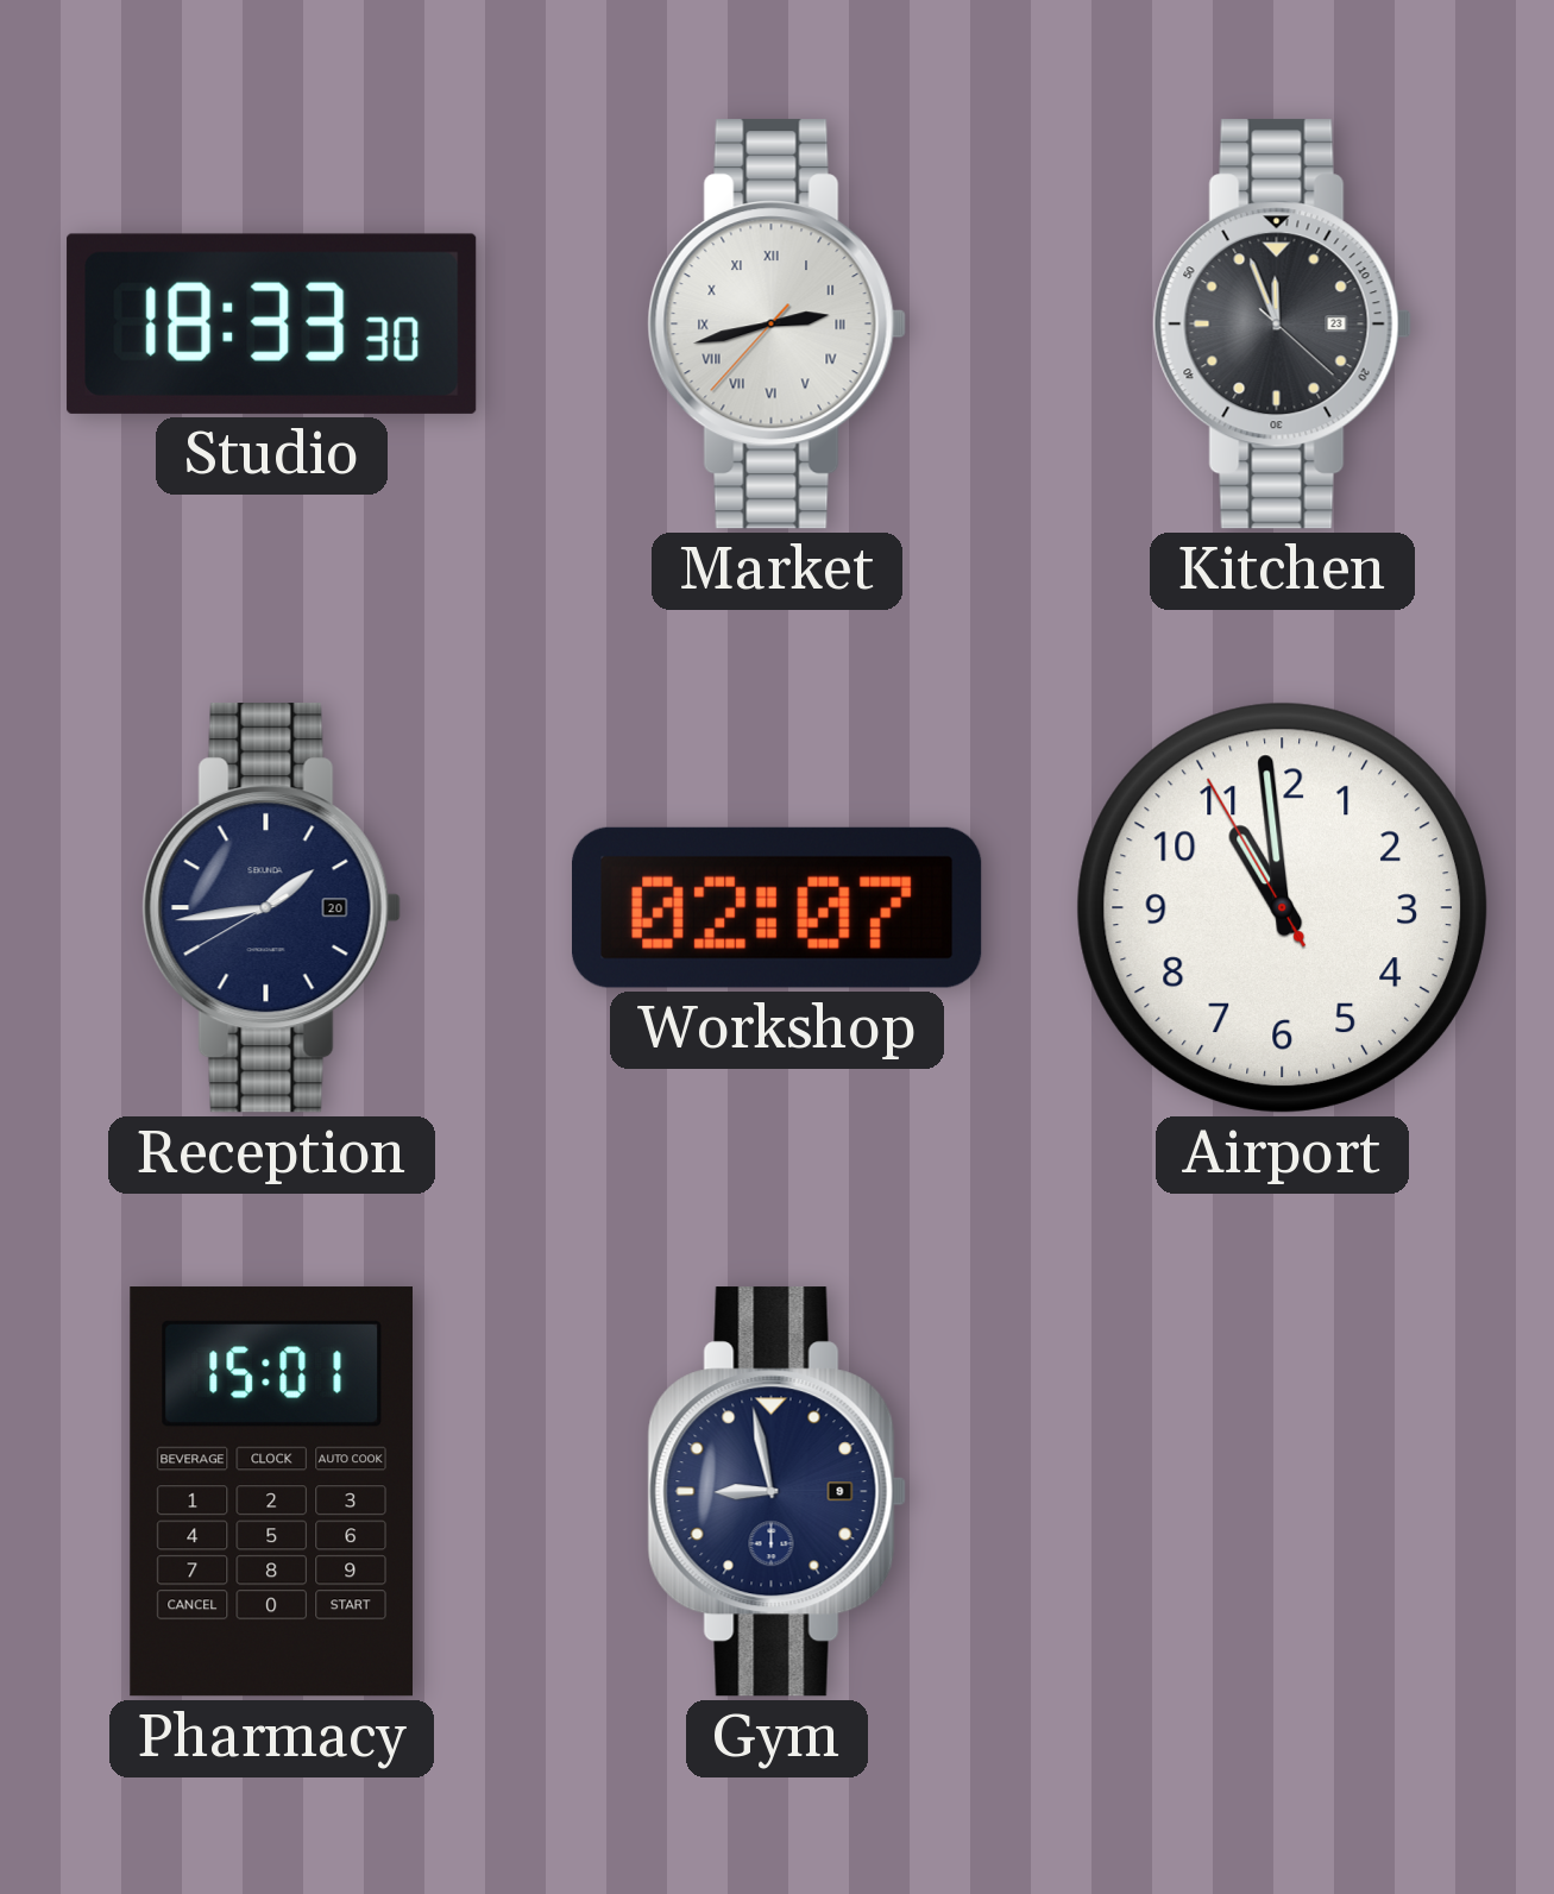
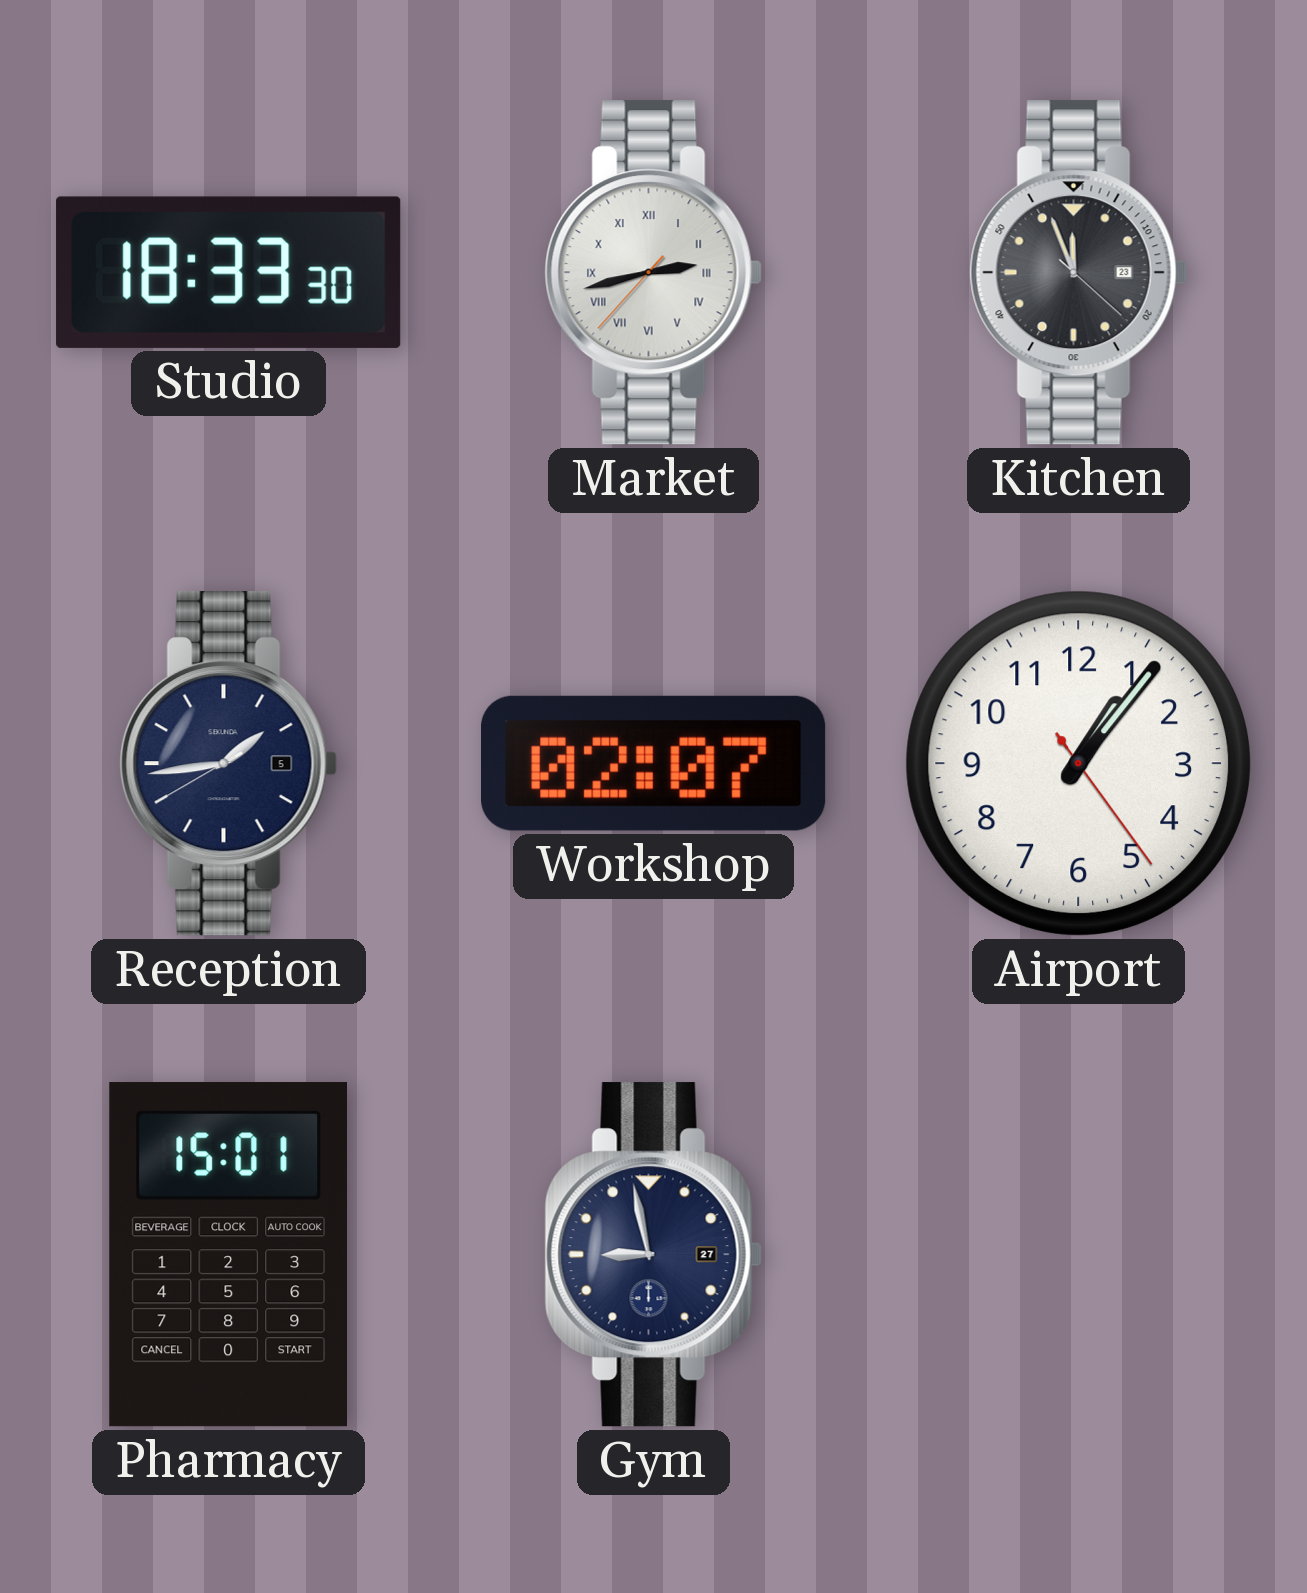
Reception date: 20 -> 5
Airport: 10:58 -> 1:06
Gym date: 9 -> 27
